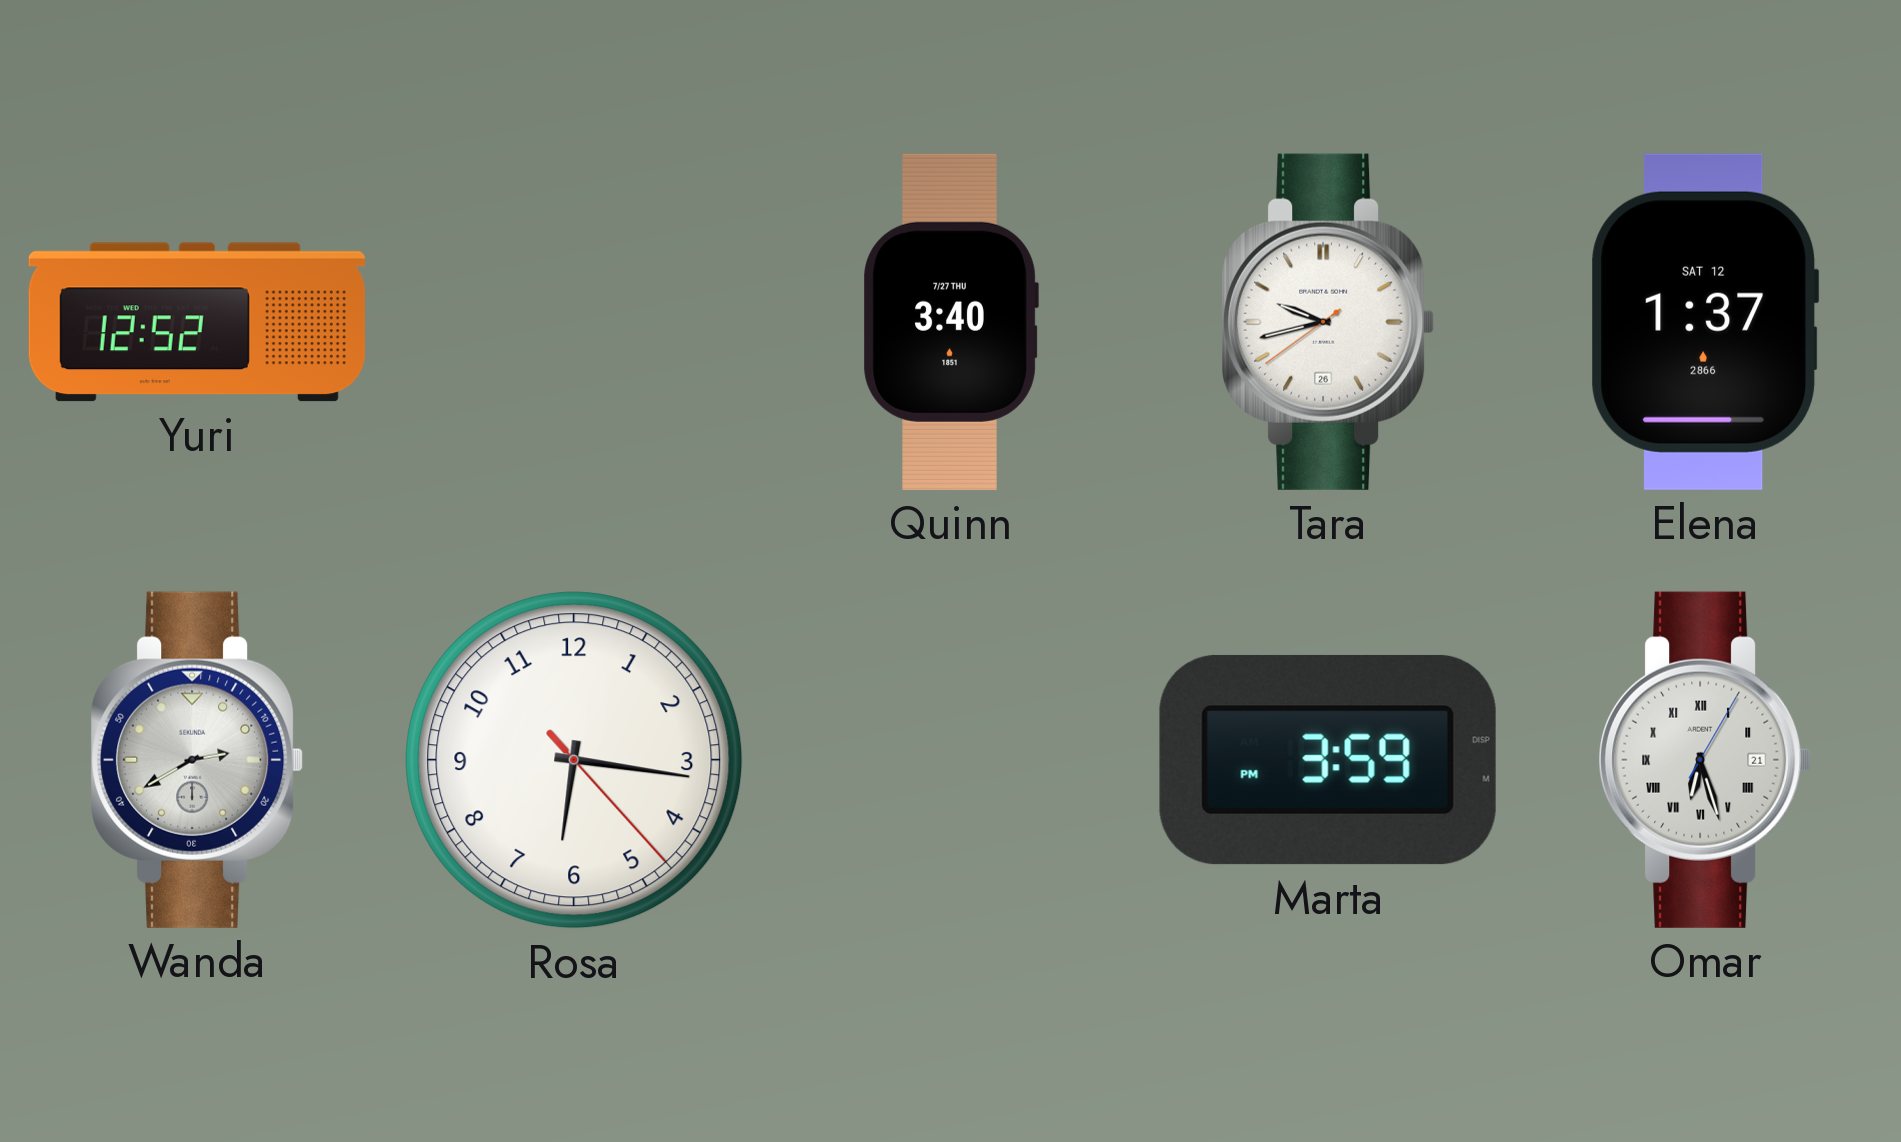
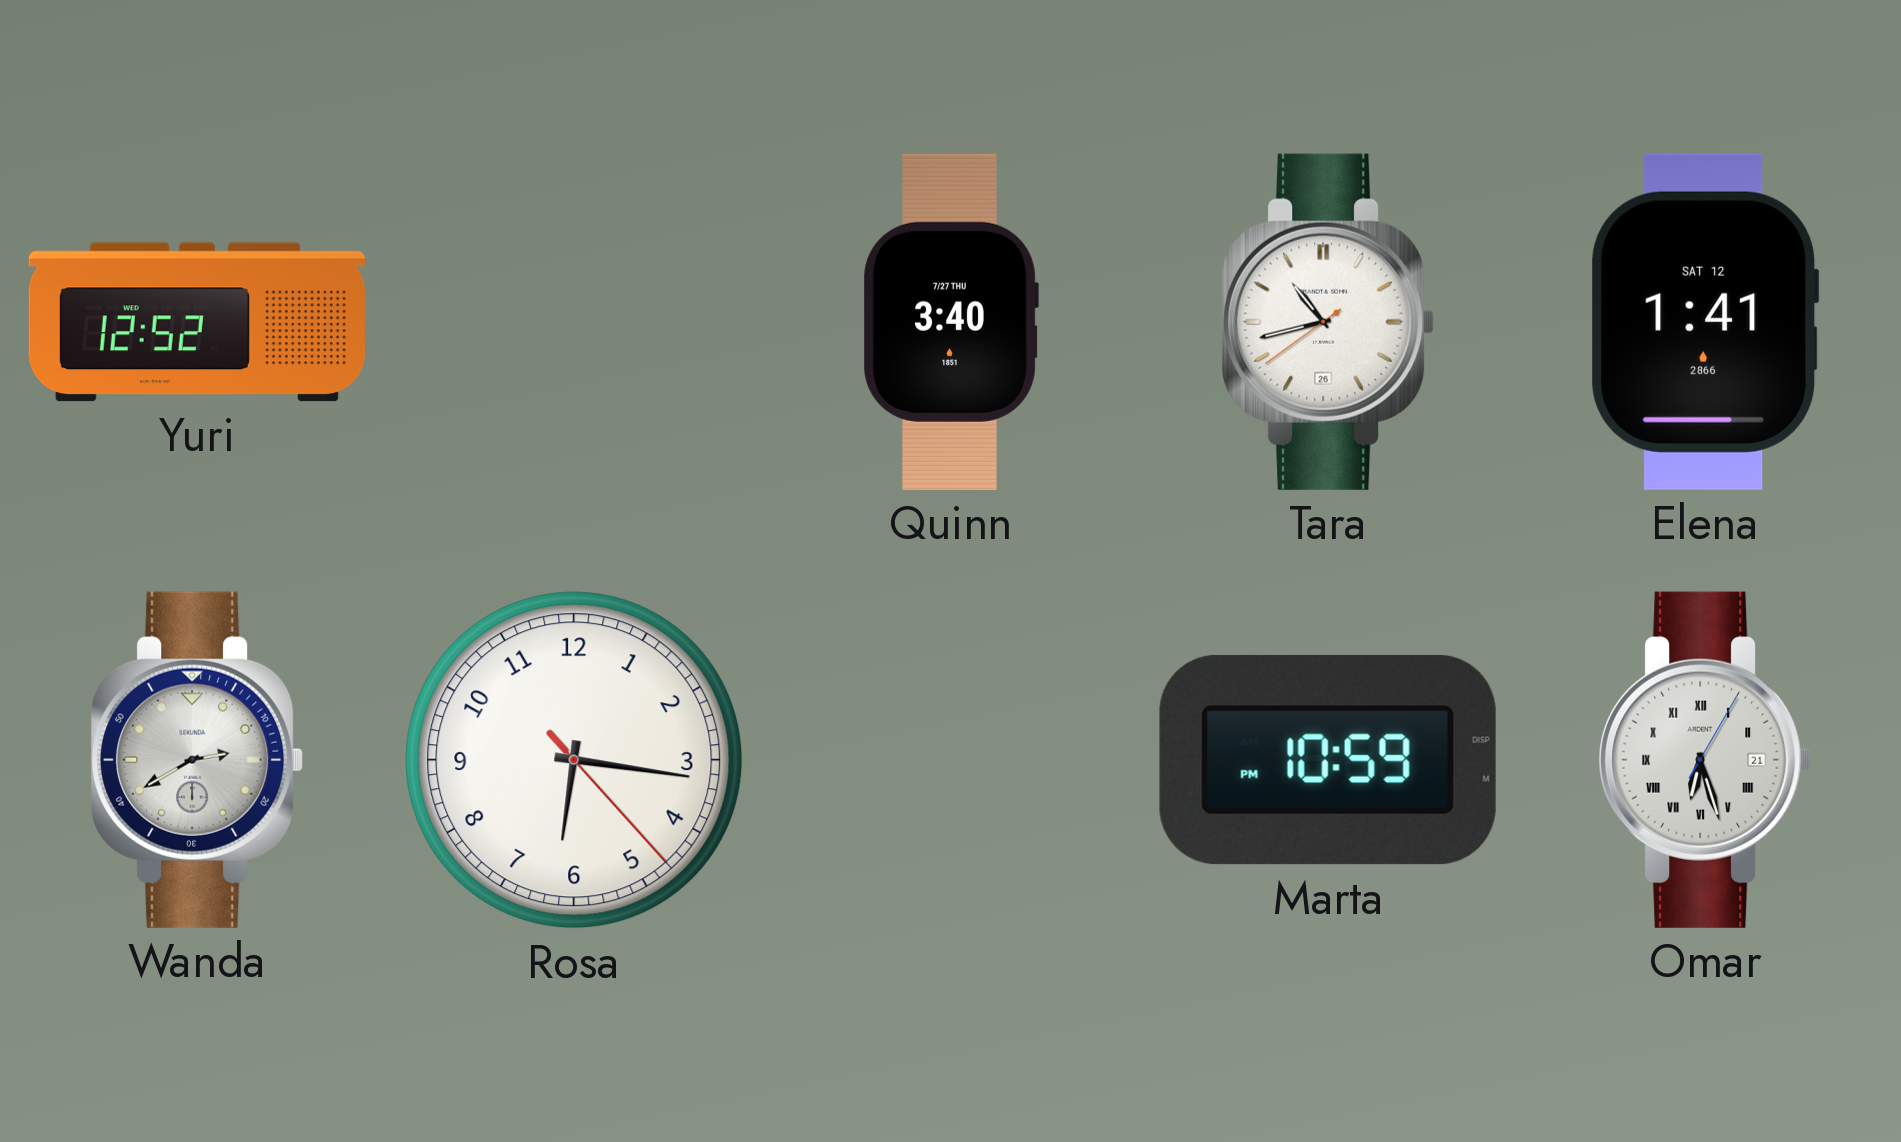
Tara: 9:42 -> 10:42
Elena: 1:37 -> 1:41
Marta: 3:59 -> 10:59
